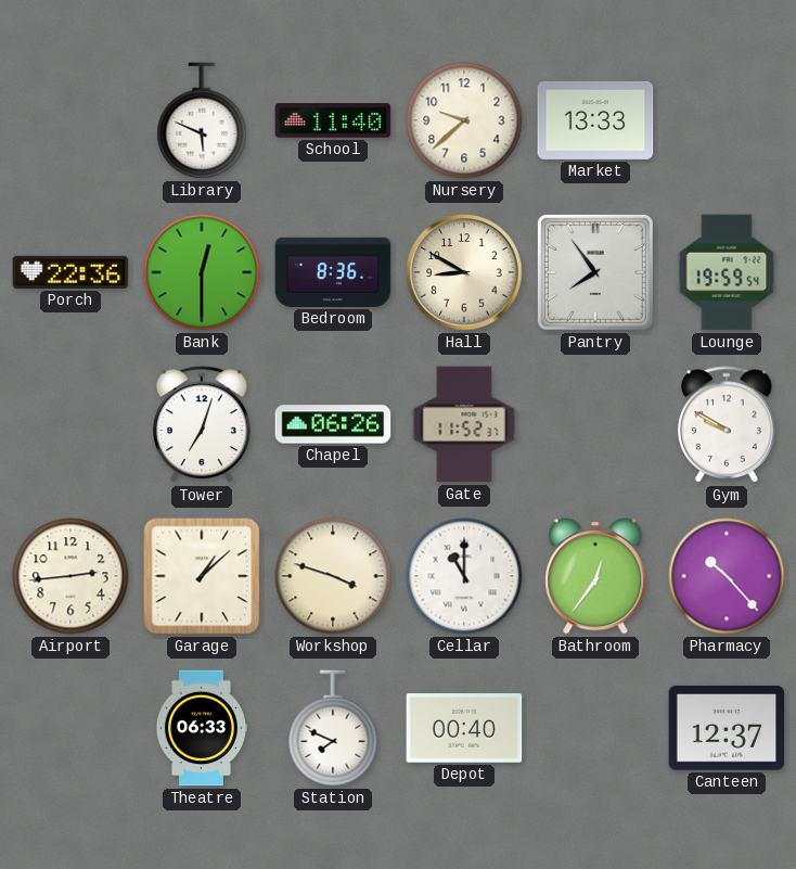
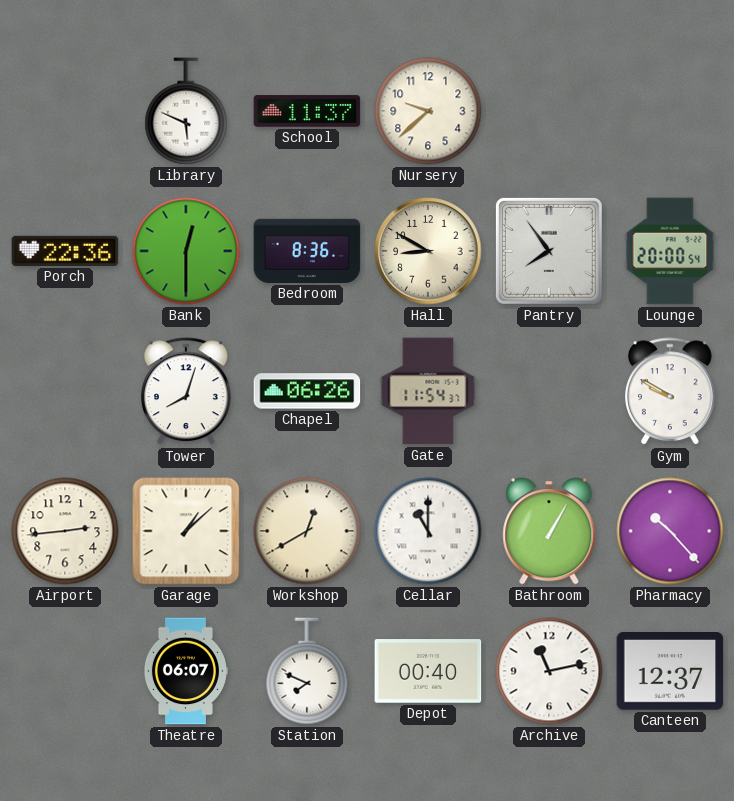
School: 11:40 -> 11:37
Market: 13:33 -> none
Lounge: 19:59 -> 20:00
Tower: 7:03 -> 8:03
Gate: 11:52 -> 11:54
Workshop: 3:48 -> 12:40
Bathroom: 12:36 -> 1:05
Theatre: 06:33 -> 06:07
Archive: none -> 11:13
